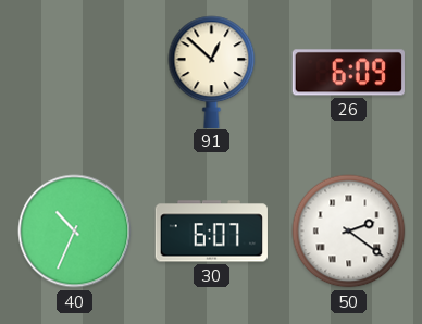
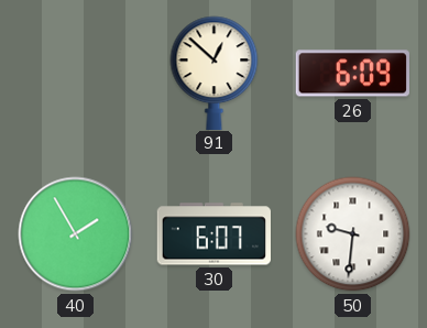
40: 10:34 -> 1:55
50: 2:21 -> 9:31
